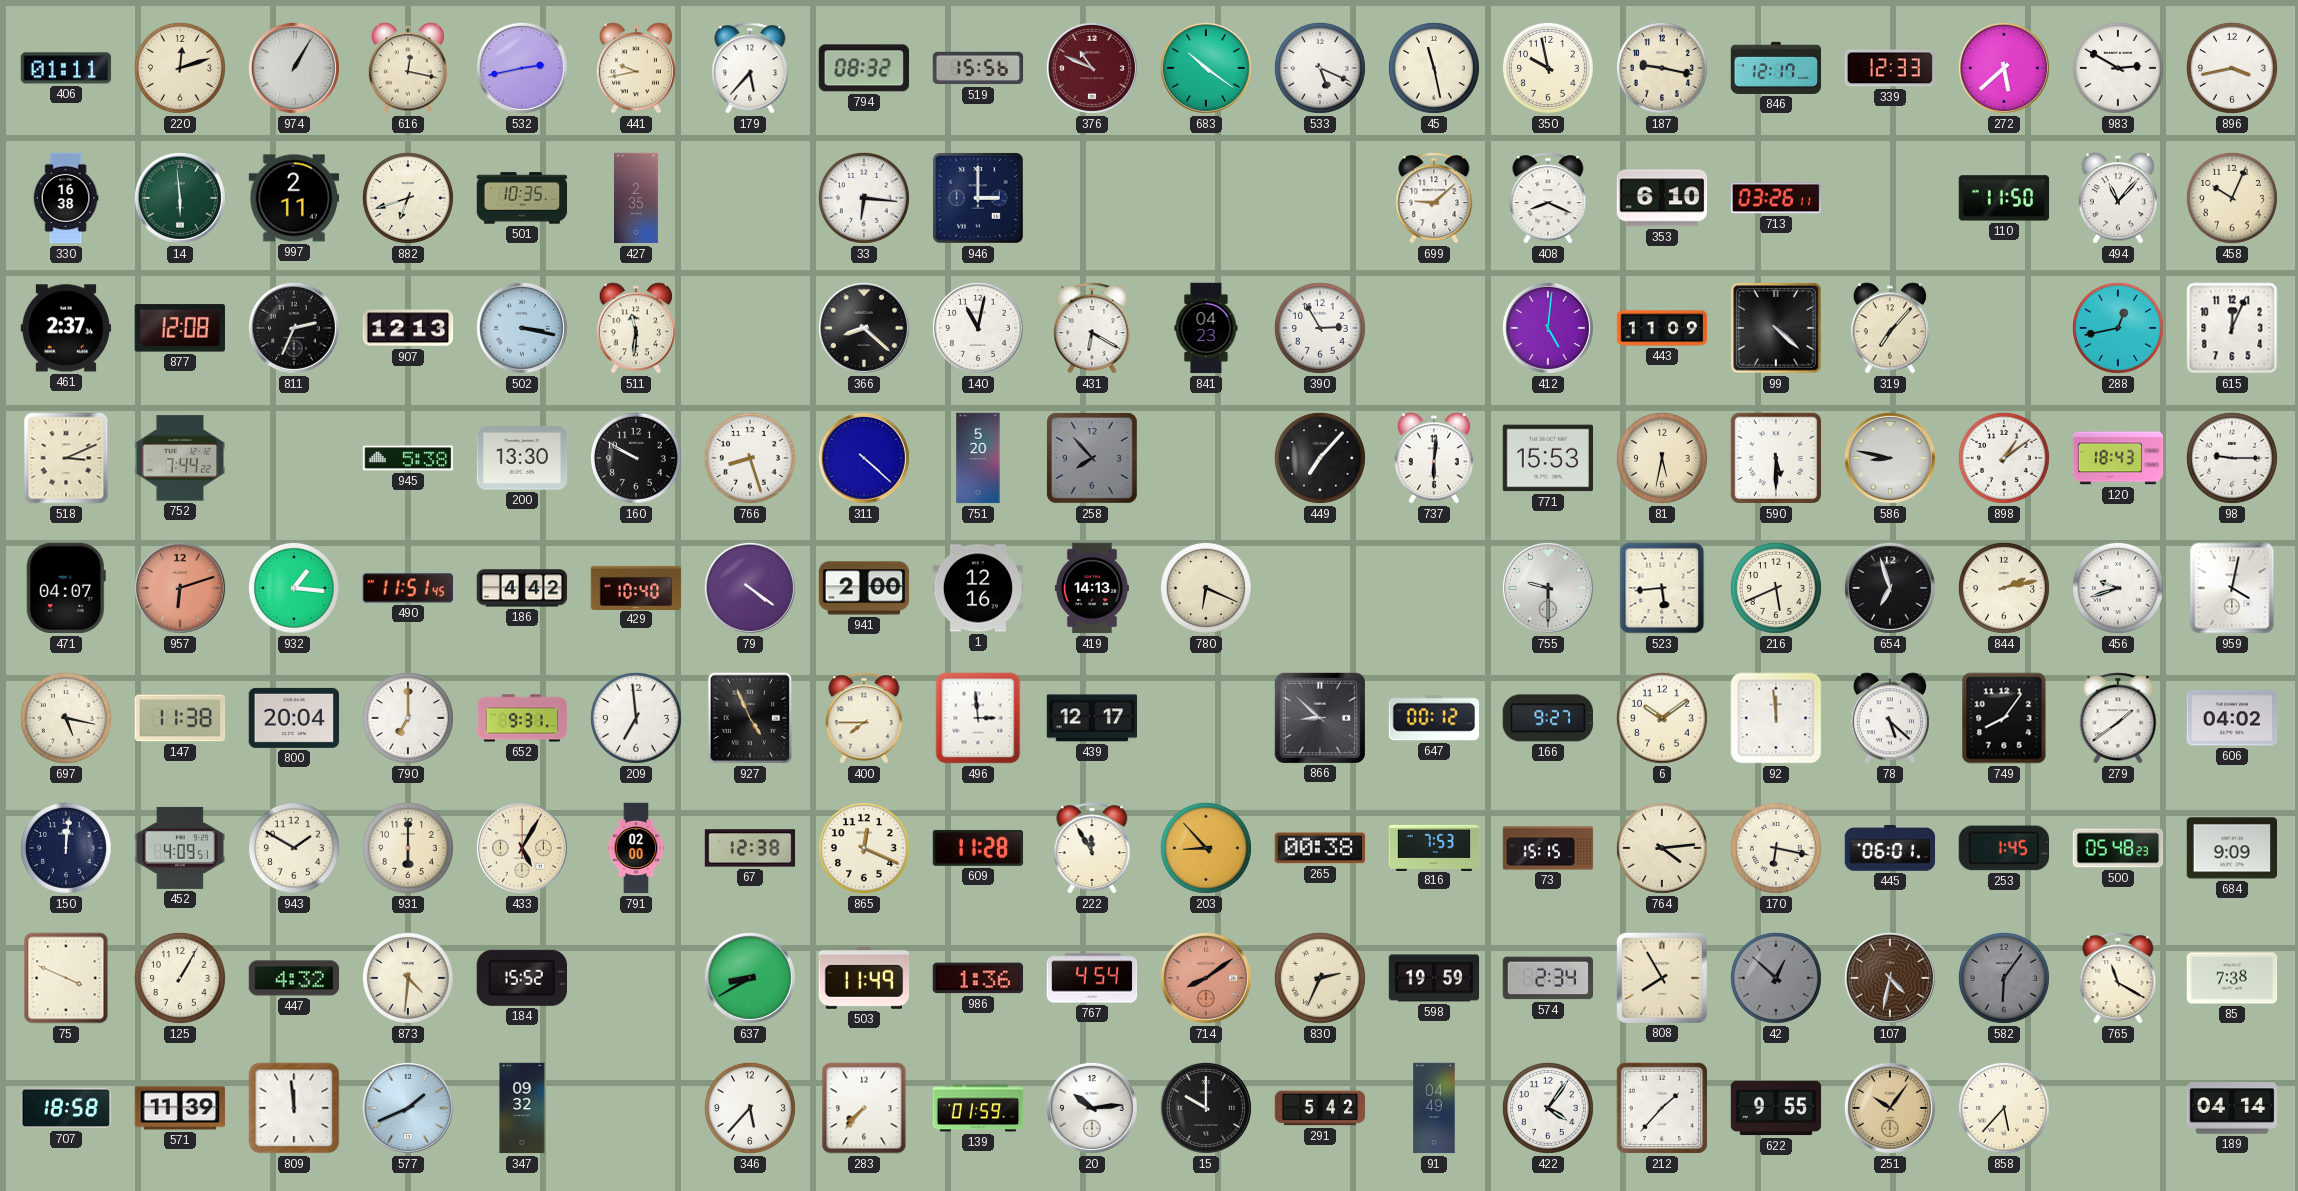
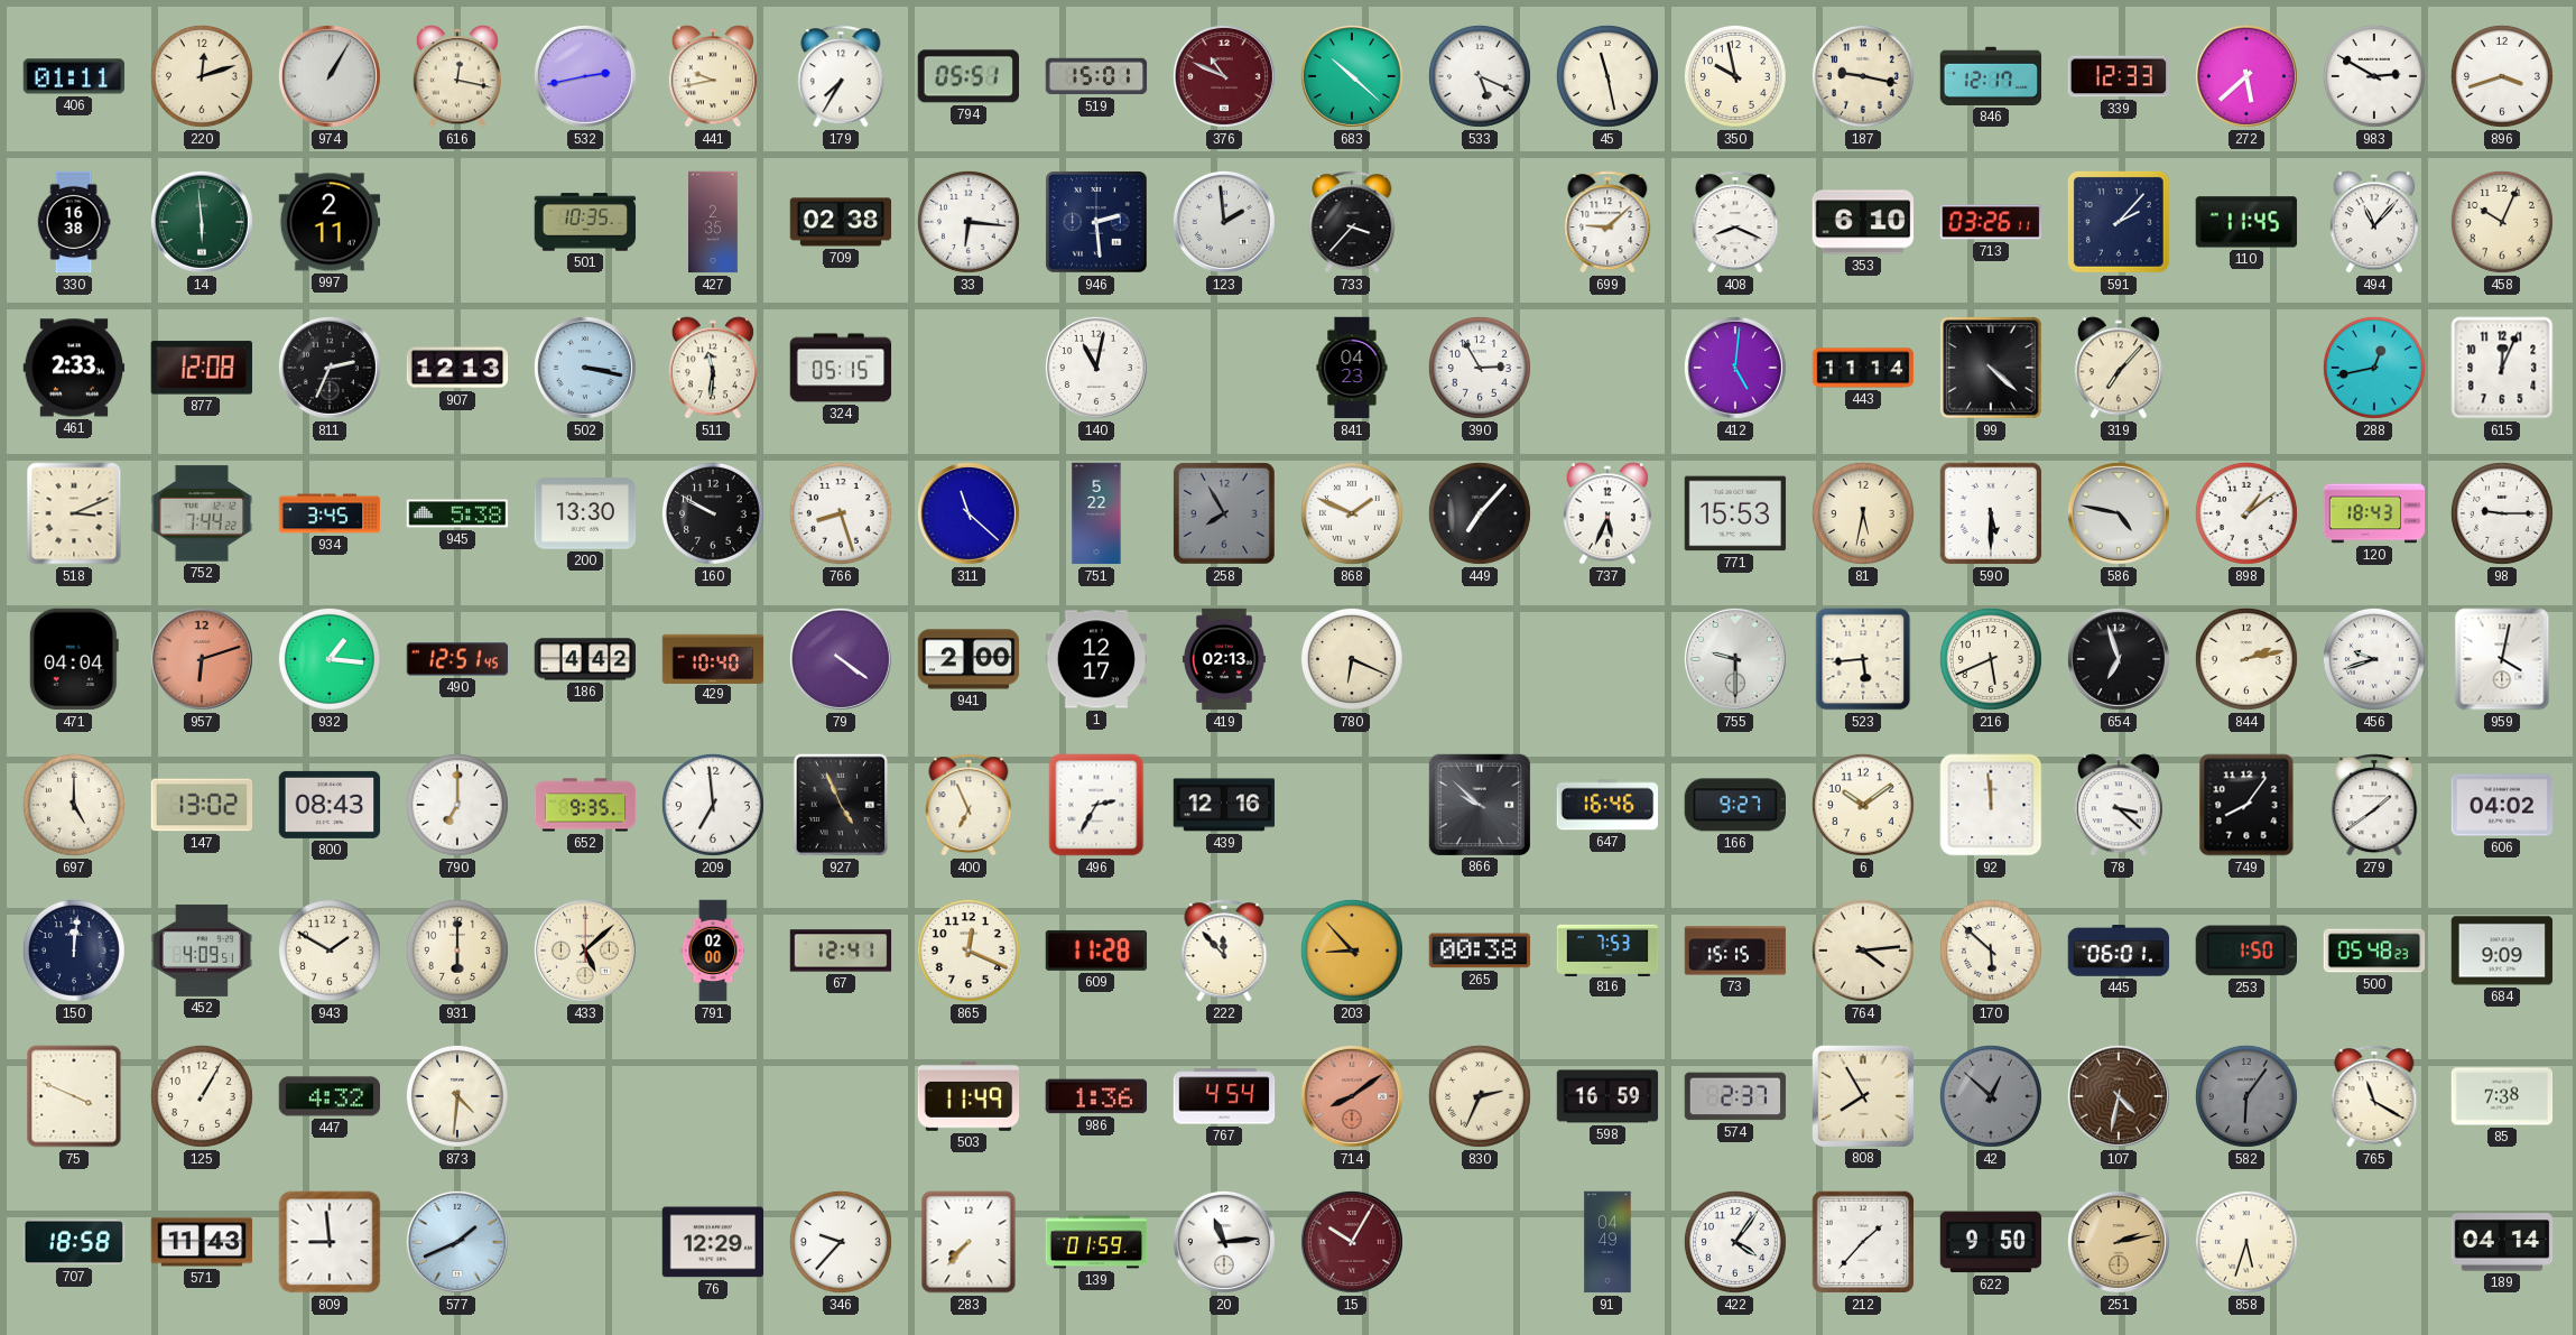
179: 5:37 -> 7:35
794: 08:32 -> 05:51
519: 15:56 -> 15:01
683: 10:21 -> 10:22
896: 3:43 -> 3:42
882: 6:42 -> none
709: none -> 02:38
946: 3:00 -> 2:29
123: none -> 1:59
733: none -> 3:37
591: none -> 2:07
110: 11:50 -> 11:45
461: 2:37 -> 2:33
324: none -> 05:15
366: 8:22 -> none
431: 6:20 -> none
443: 11:09 -> 11:14
934: none -> 3:45
311: 4:22 -> 11:22
751: 5:20 -> 5:22
258: 7:53 -> 7:55
868: none -> 1:49
737: 6:01 -> 5:34
586: 8:47 -> 4:47
471: 04:07 -> 04:04
490: 11:51 -> 12:51
1: 12:16 -> 12:17
419: 14:13 -> 02:13
697: 5:17 -> 5:00
147: 11:38 -> 13:02
800: 20:04 -> 08:43
652: 9:31 -> 9:35
400: 7:45 -> 6:56
496: 2:59 -> 2:35
439: 12:17 -> 12:16
866: 8:52 -> 9:52
647: 00:12 -> 16:46
78: 5:22 -> 3:22
433: 5:05 -> 5:08
67: 12:38 -> 12:41
222: 11:55 -> 11:53
170: 6:17 -> 5:52
253: 1:45 -> 1:50
184: 15:52 -> none
637: 8:40 -> none
598: 19:59 -> 16:59
574: 2:34 -> 2:37
571: 11:39 -> 11:43
809: 11:59 -> 8:59
347: 09:32 -> none
76: none -> 12:29
346: 5:37 -> 9:37
20: 10:14 -> 11:14
15: 10:00 -> 10:05
15 dial: black -> burgundy
291: 5:42 -> none
622: 9:55 -> 9:50
251: 10:06 -> 2:13
858: 5:37 -> 5:33
